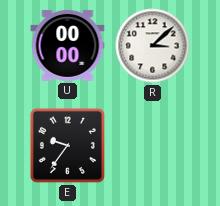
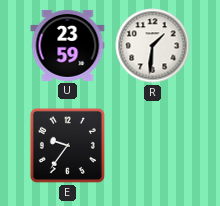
U: 00:00 -> 23:59
R: 3:08 -> 1:31
